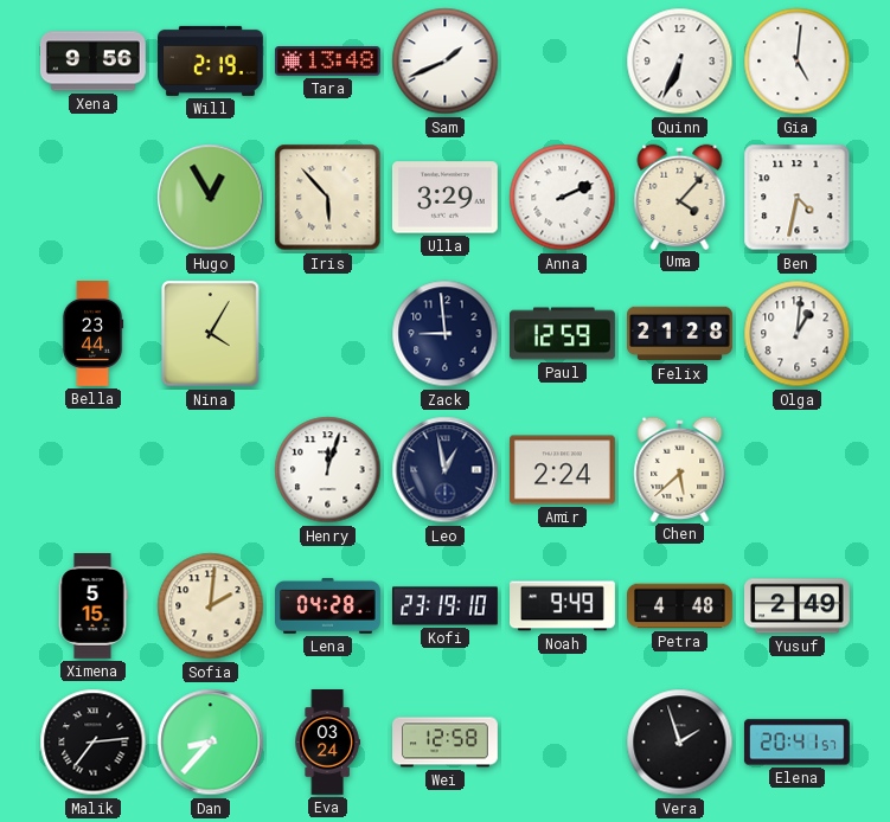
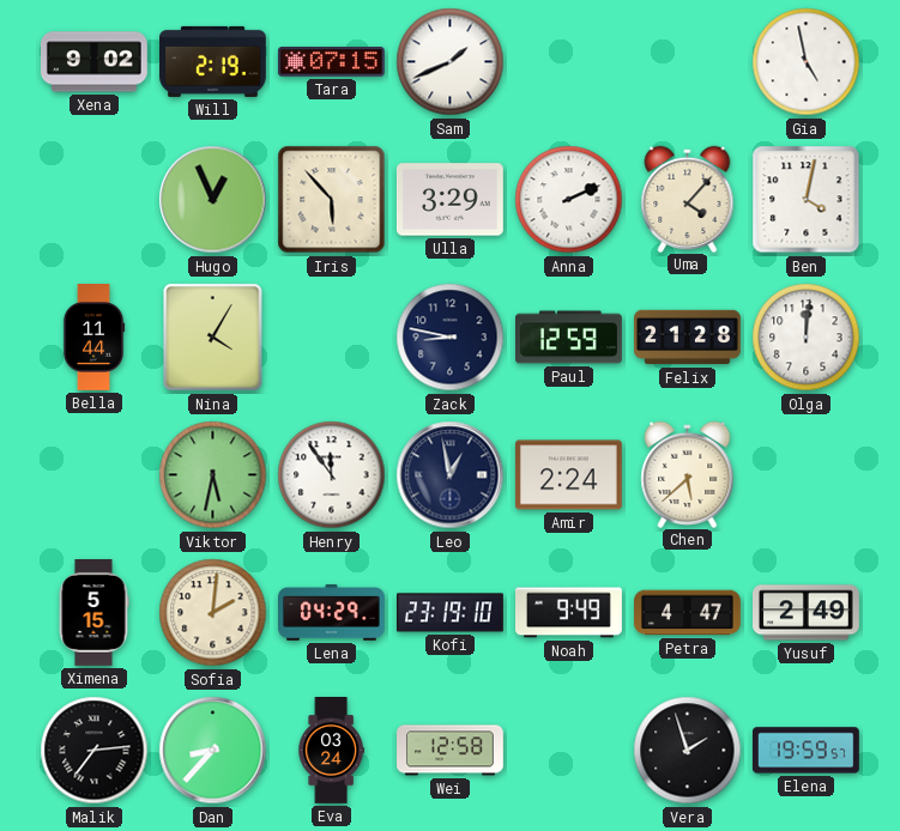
Xena: 9:56 -> 9:02
Tara: 13:48 -> 07:15
Quinn: 6:34 -> none
Gia: 5:01 -> 4:58
Hugo: 12:55 -> 12:56
Ben: 4:32 -> 4:02
Bella: 23:44 -> 11:44
Zack: 8:59 -> 8:47
Olga: 1:01 -> 12:01
Viktor: none -> 5:32
Henry: 12:03 -> 11:54
Lena: 04:28 -> 04:29
Petra: 4:48 -> 4:47
Elena: 20:41 -> 19:59
